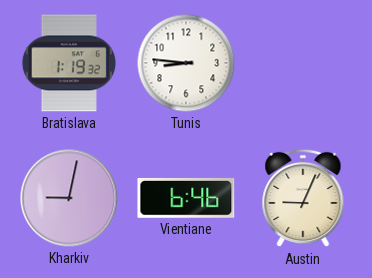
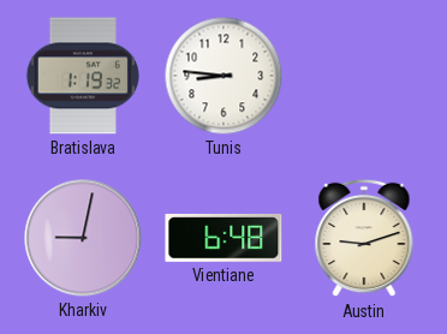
Vientiane: 6:46 -> 6:48
Austin: 9:04 -> 9:12
